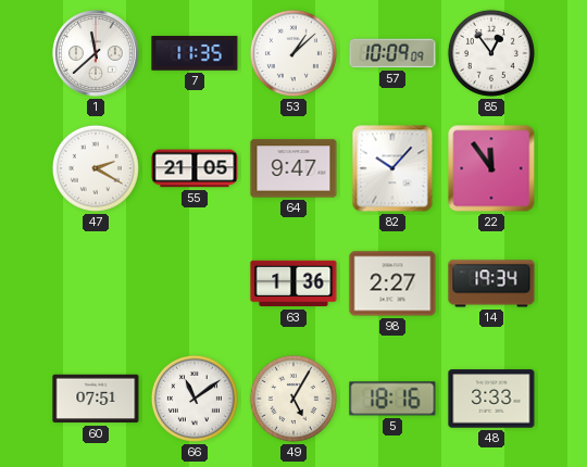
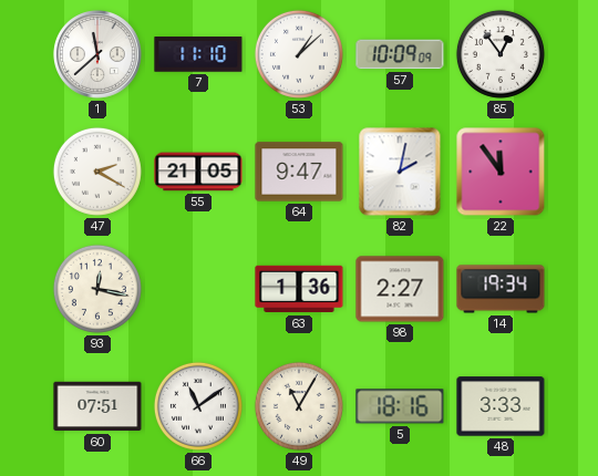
7: 11:35 -> 11:10
82: 10:07 -> 2:02
93: none -> 12:17
49: 5:05 -> 11:05
